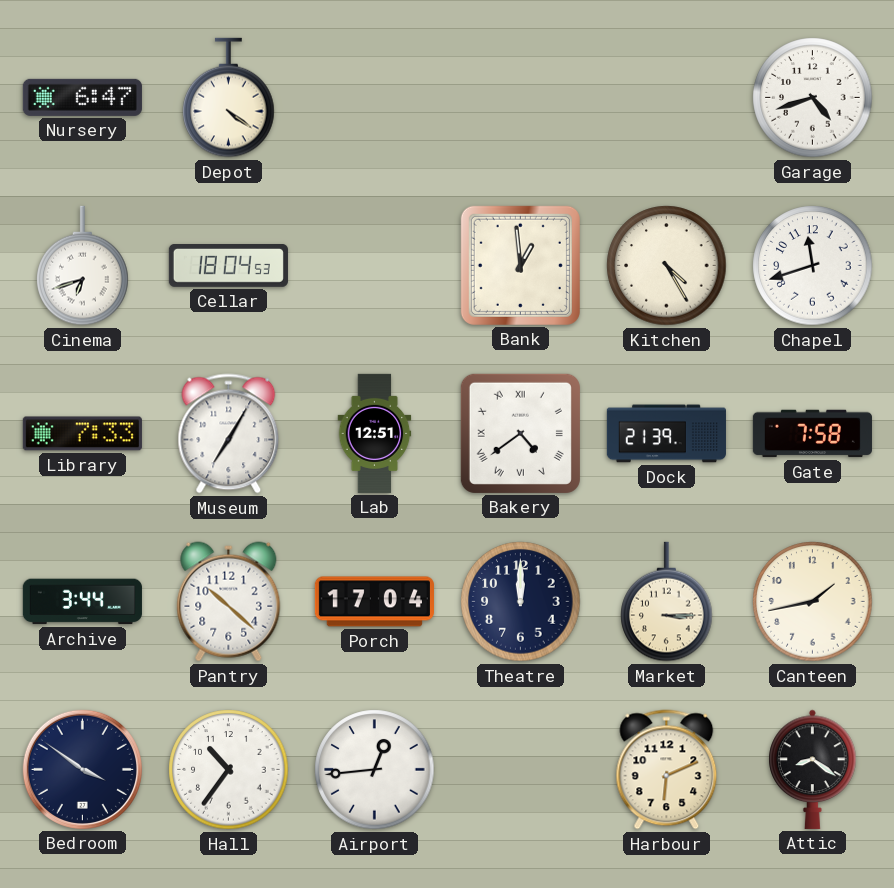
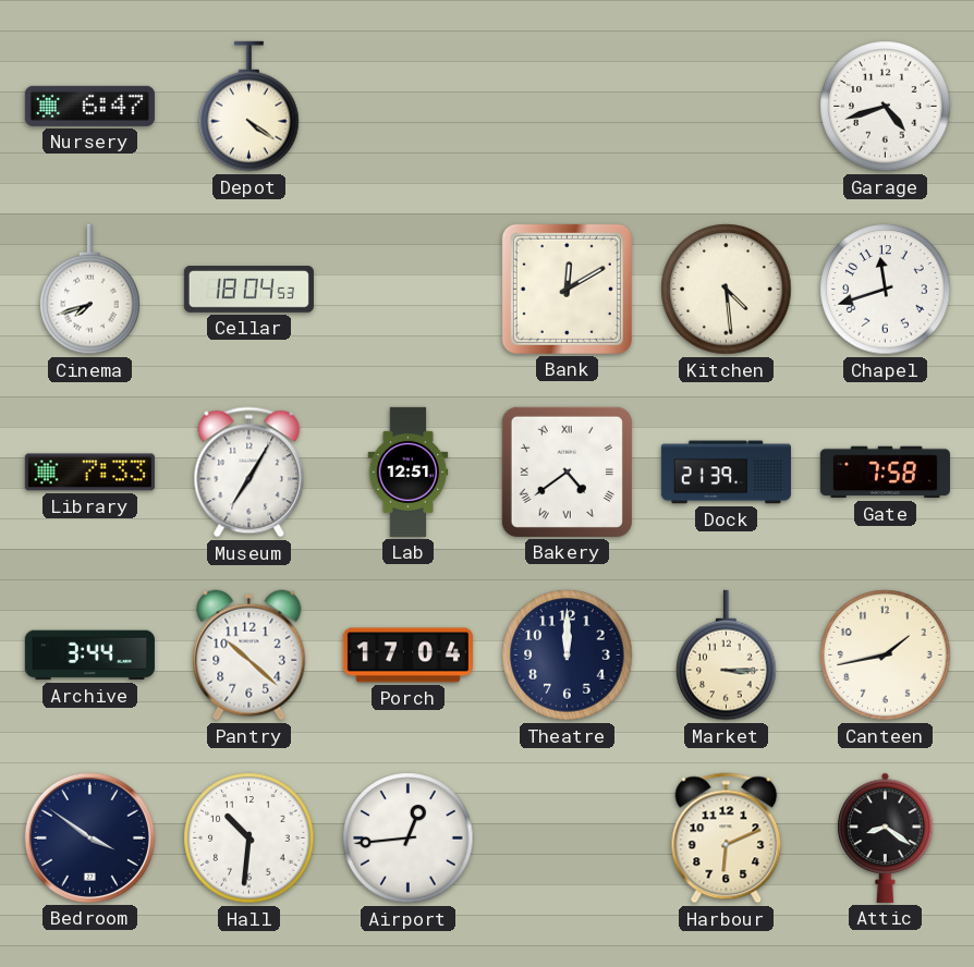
Cinema: 6:42 -> 7:42
Bank: 12:59 -> 12:10
Kitchen: 4:25 -> 4:29
Hall: 10:36 -> 10:31
